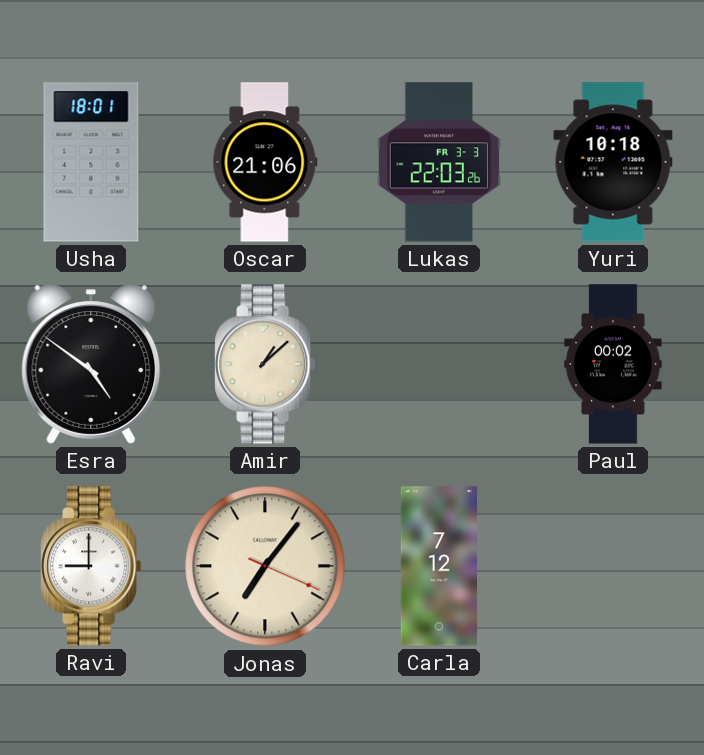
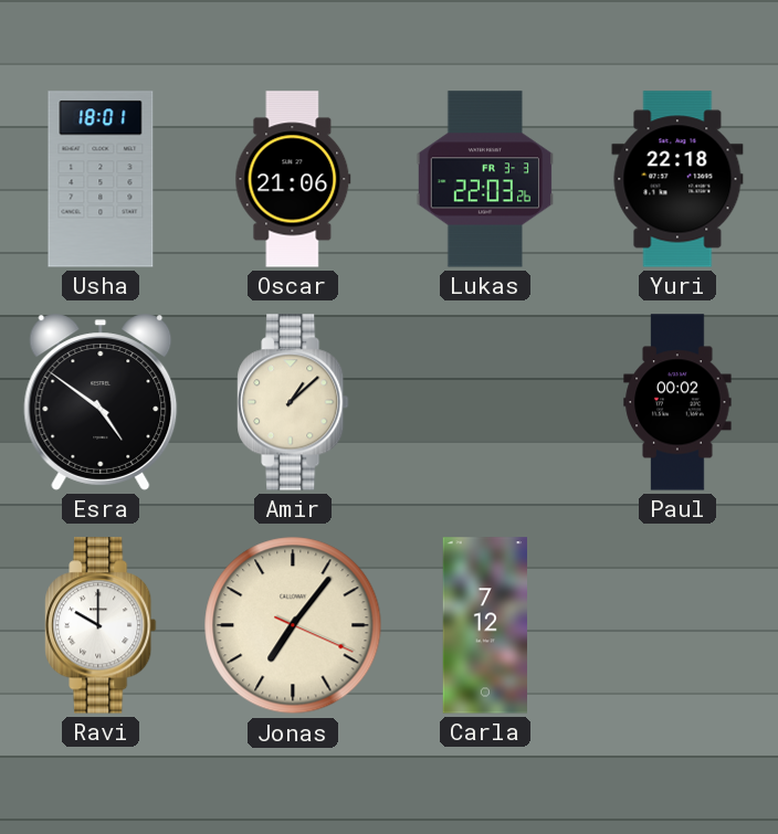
Yuri: 10:18 -> 22:18
Ravi: 9:00 -> 10:00
